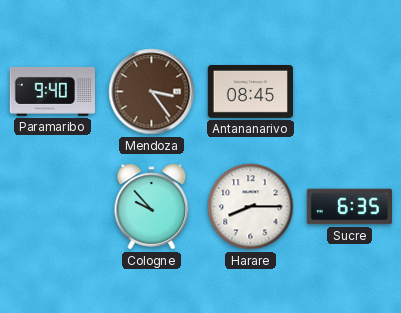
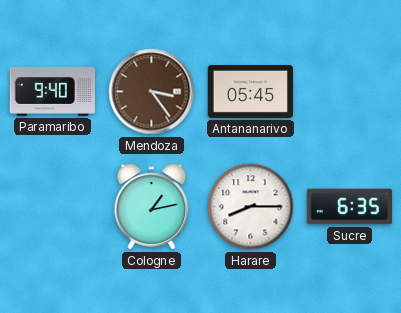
Antananarivo: 08:45 -> 05:45
Cologne: 9:53 -> 1:13
